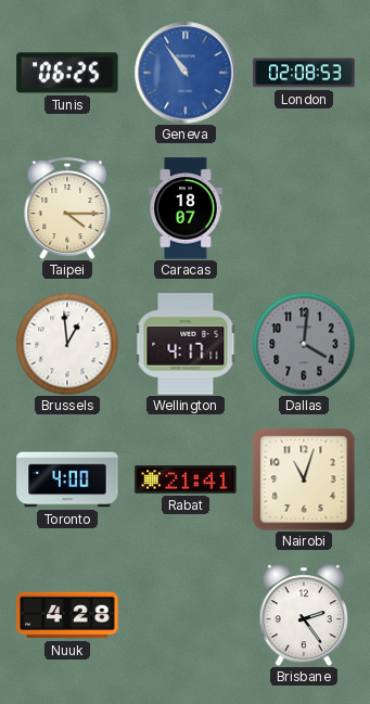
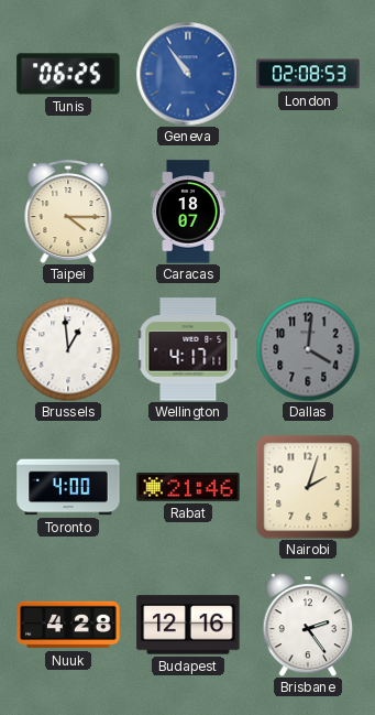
Rabat: 21:41 -> 21:46
Nairobi: 11:03 -> 2:03
Budapest: none -> 12:16
